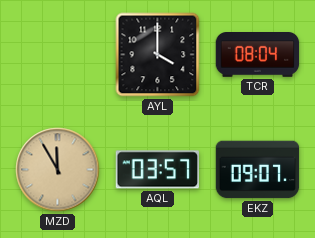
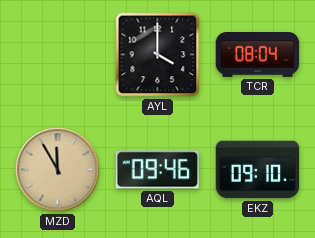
AQL: 03:57 -> 09:46
EKZ: 09:07 -> 09:10
